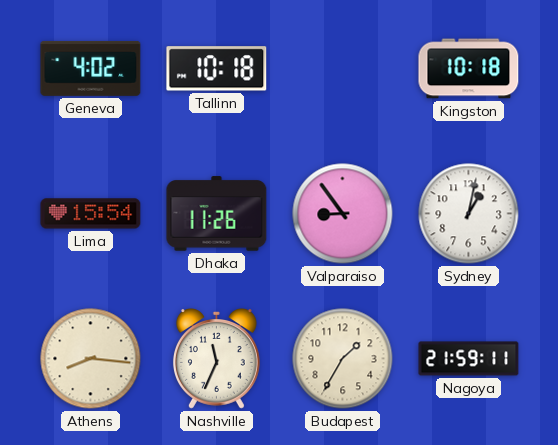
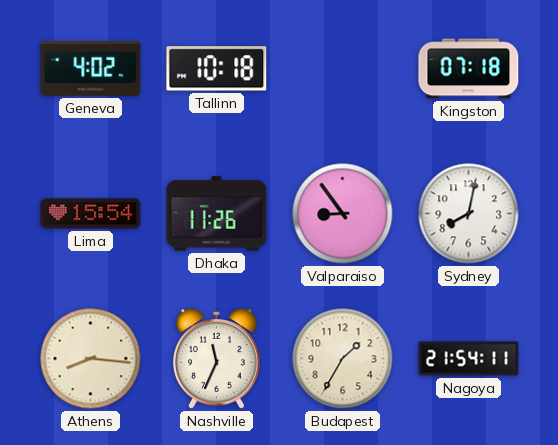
Kingston: 10:18 -> 07:18
Sydney: 1:02 -> 8:02
Nagoya: 21:59 -> 21:54
